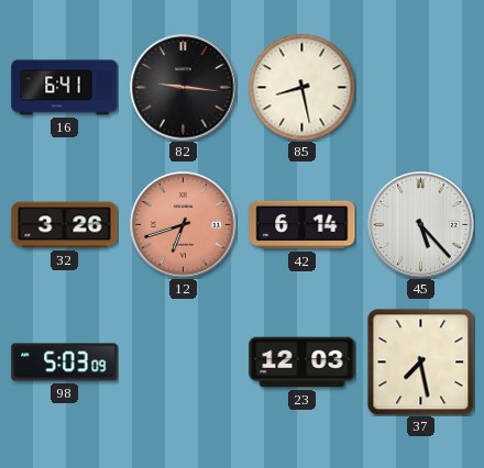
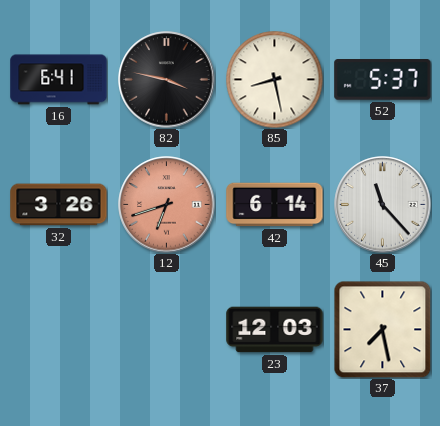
82: 9:16 -> 3:47
52: none -> 5:37
45: 5:23 -> 11:23
98: 5:03 -> none
